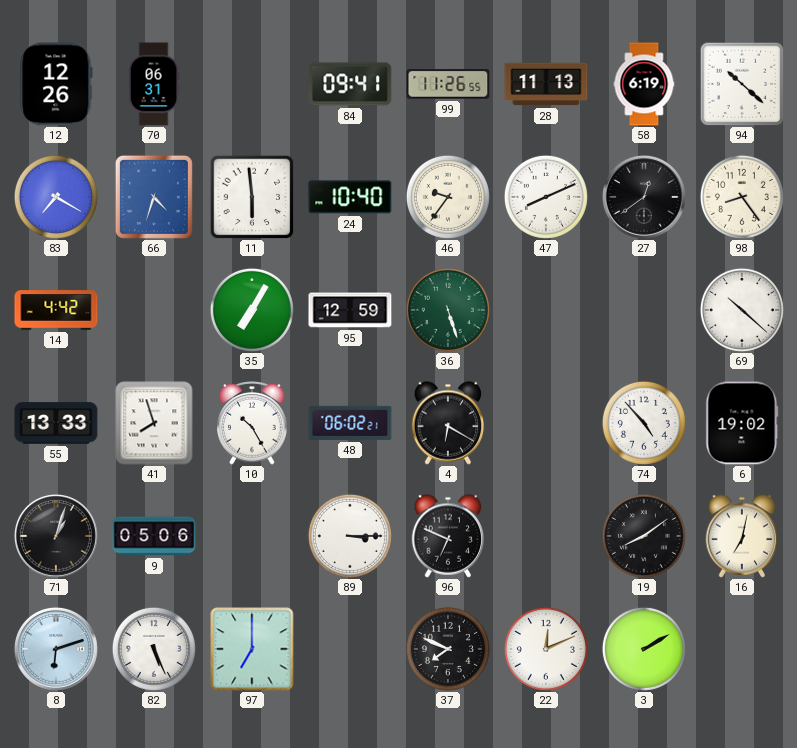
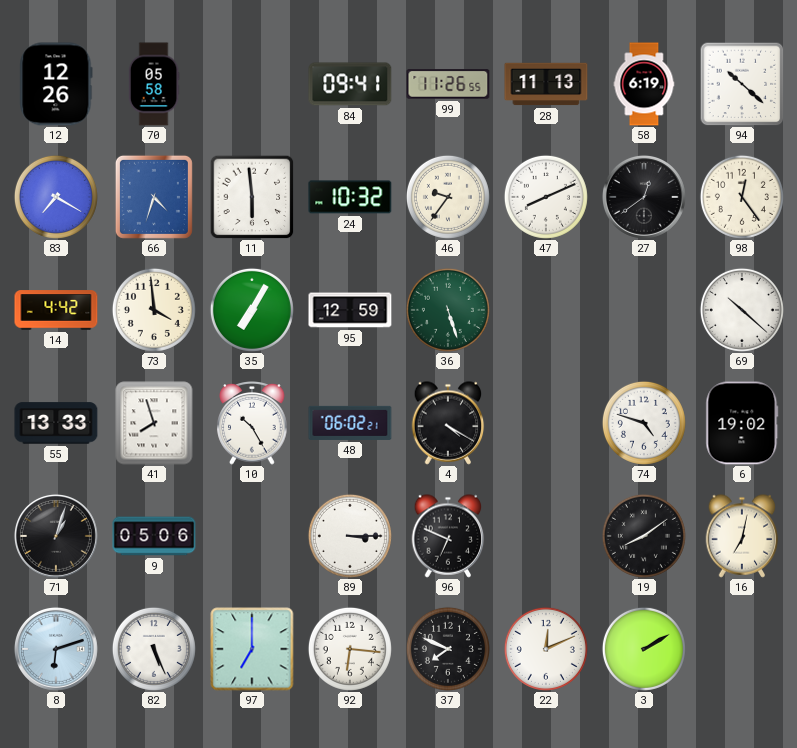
70: 06:31 -> 05:58
24: 10:40 -> 10:32
98: 8:24 -> 12:24
73: none -> 3:59
4: 6:20 -> 4:20
74: 4:53 -> 4:48
92: none -> 6:16
